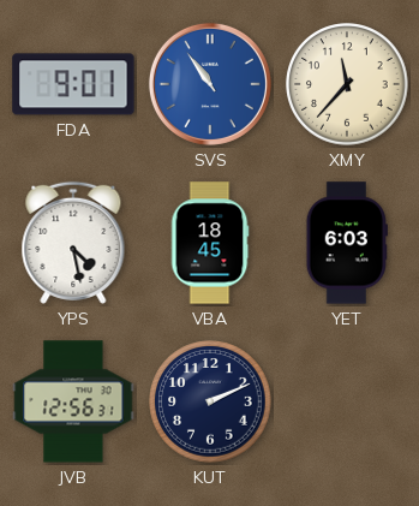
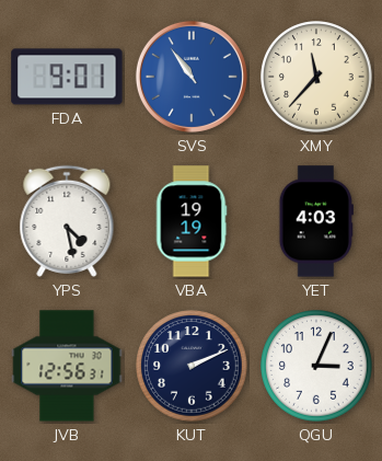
VBA: 18:45 -> 19:19
YET: 6:03 -> 4:03
QGU: none -> 3:04
